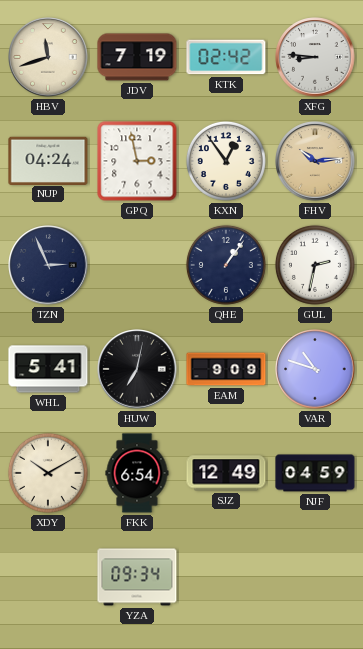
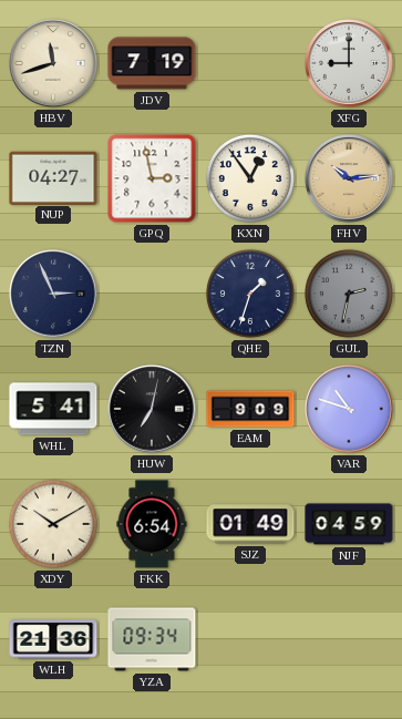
KTK: 02:42 -> none
XFG: 8:46 -> 9:00
NUP: 04:24 -> 04:27
QHE: 1:06 -> 1:33
GUL dial: white -> grey
SJZ: 12:49 -> 01:49
WLH: none -> 21:36
